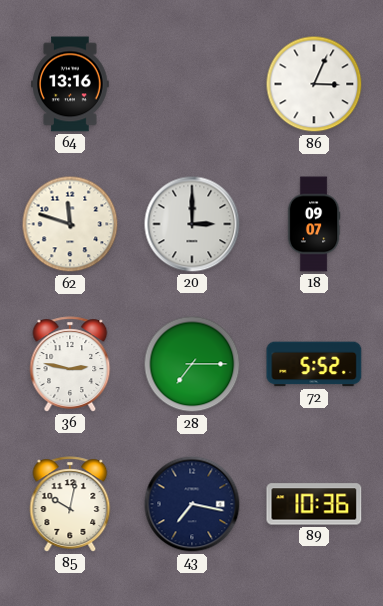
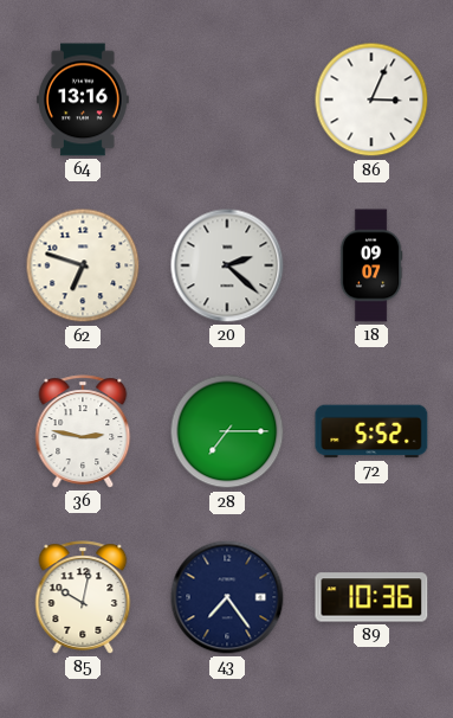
62: 11:48 -> 6:48
20: 3:00 -> 2:22
43: 7:17 -> 7:24
